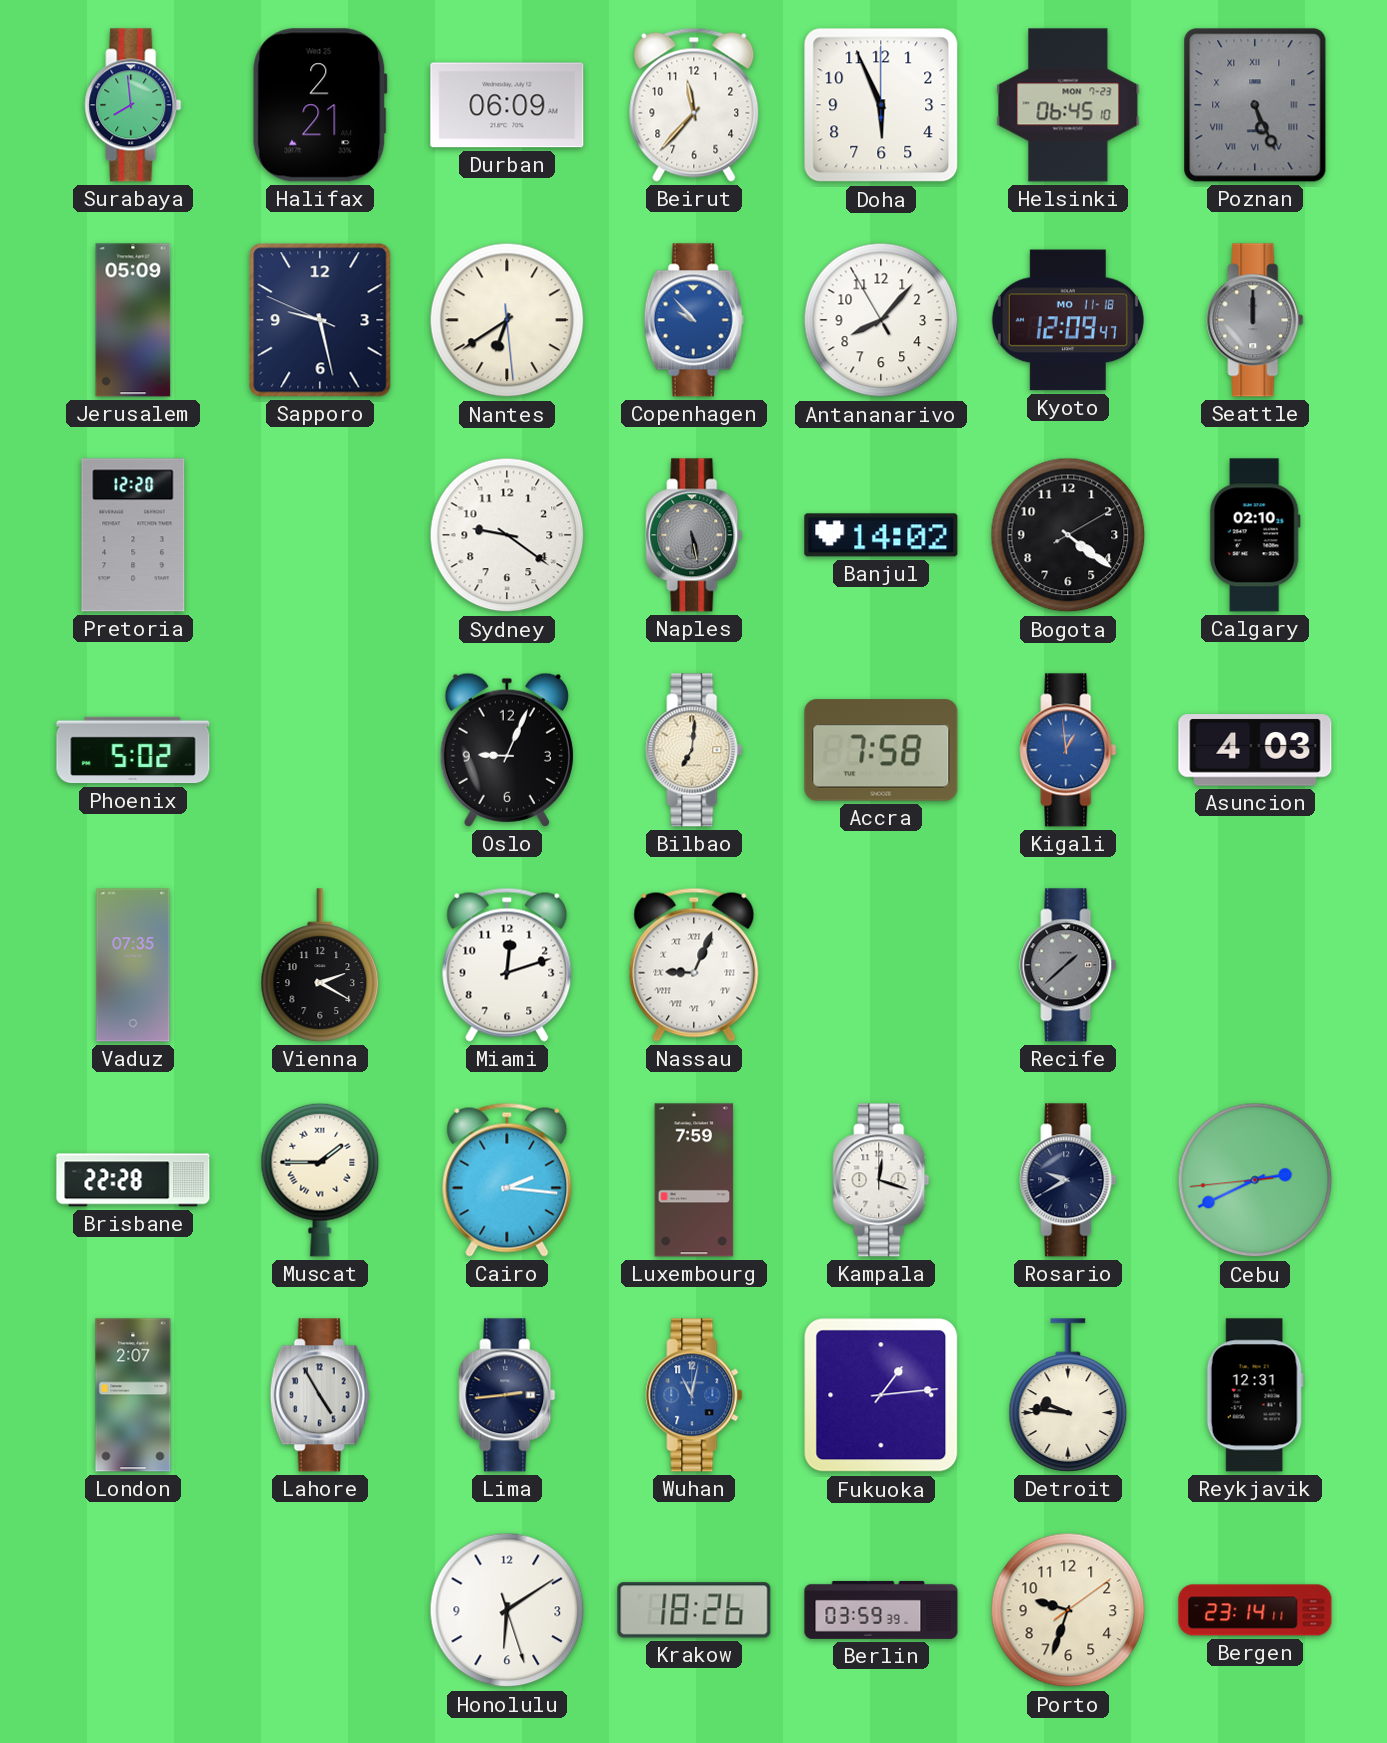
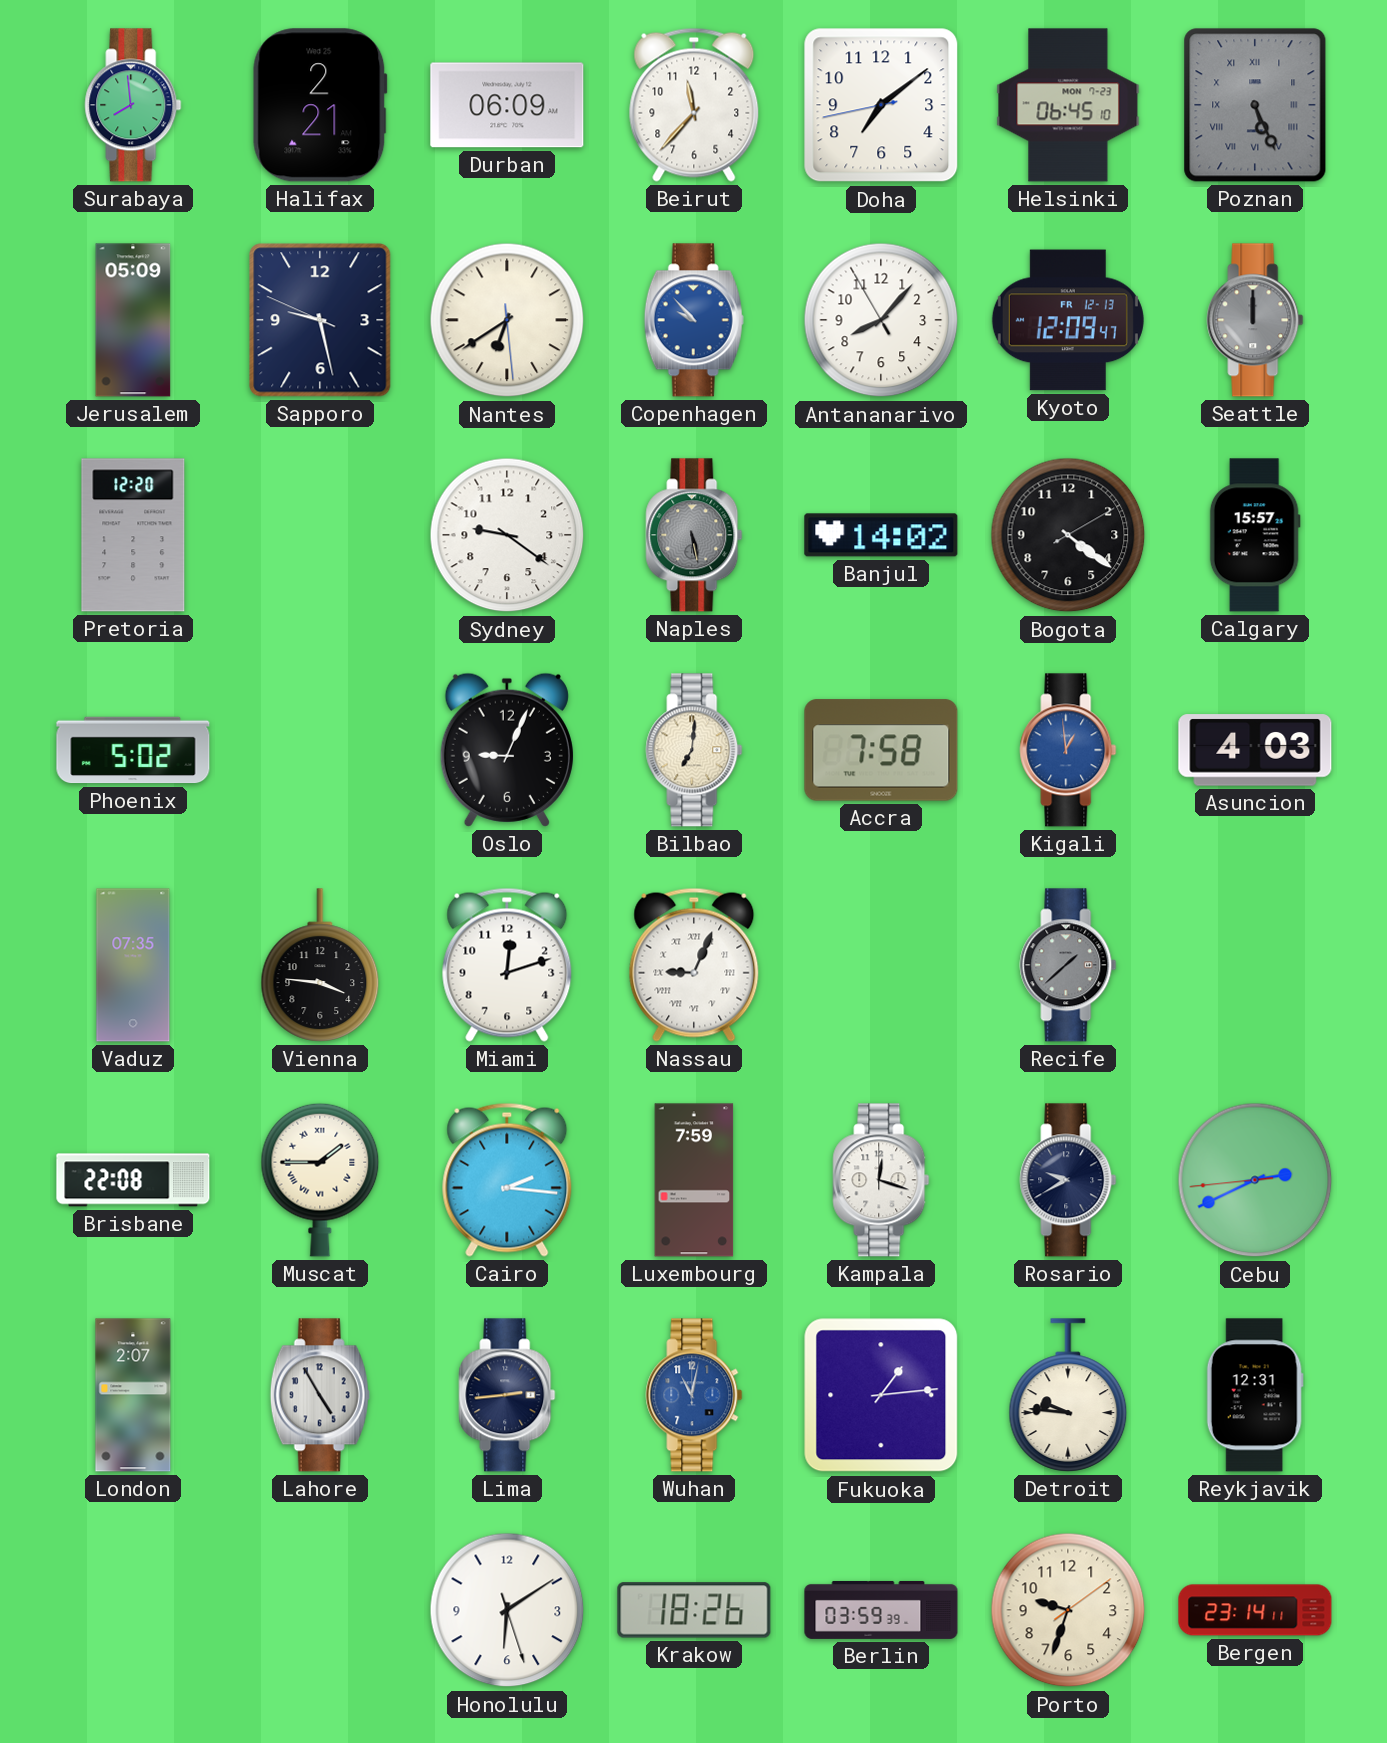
Doha: 5:56 -> 7:08
Kyoto date: MO 11-18 -> FR 12-13
Calgary: 02:10 -> 15:57
Vienna: 2:20 -> 3:46
Brisbane: 22:28 -> 22:08
